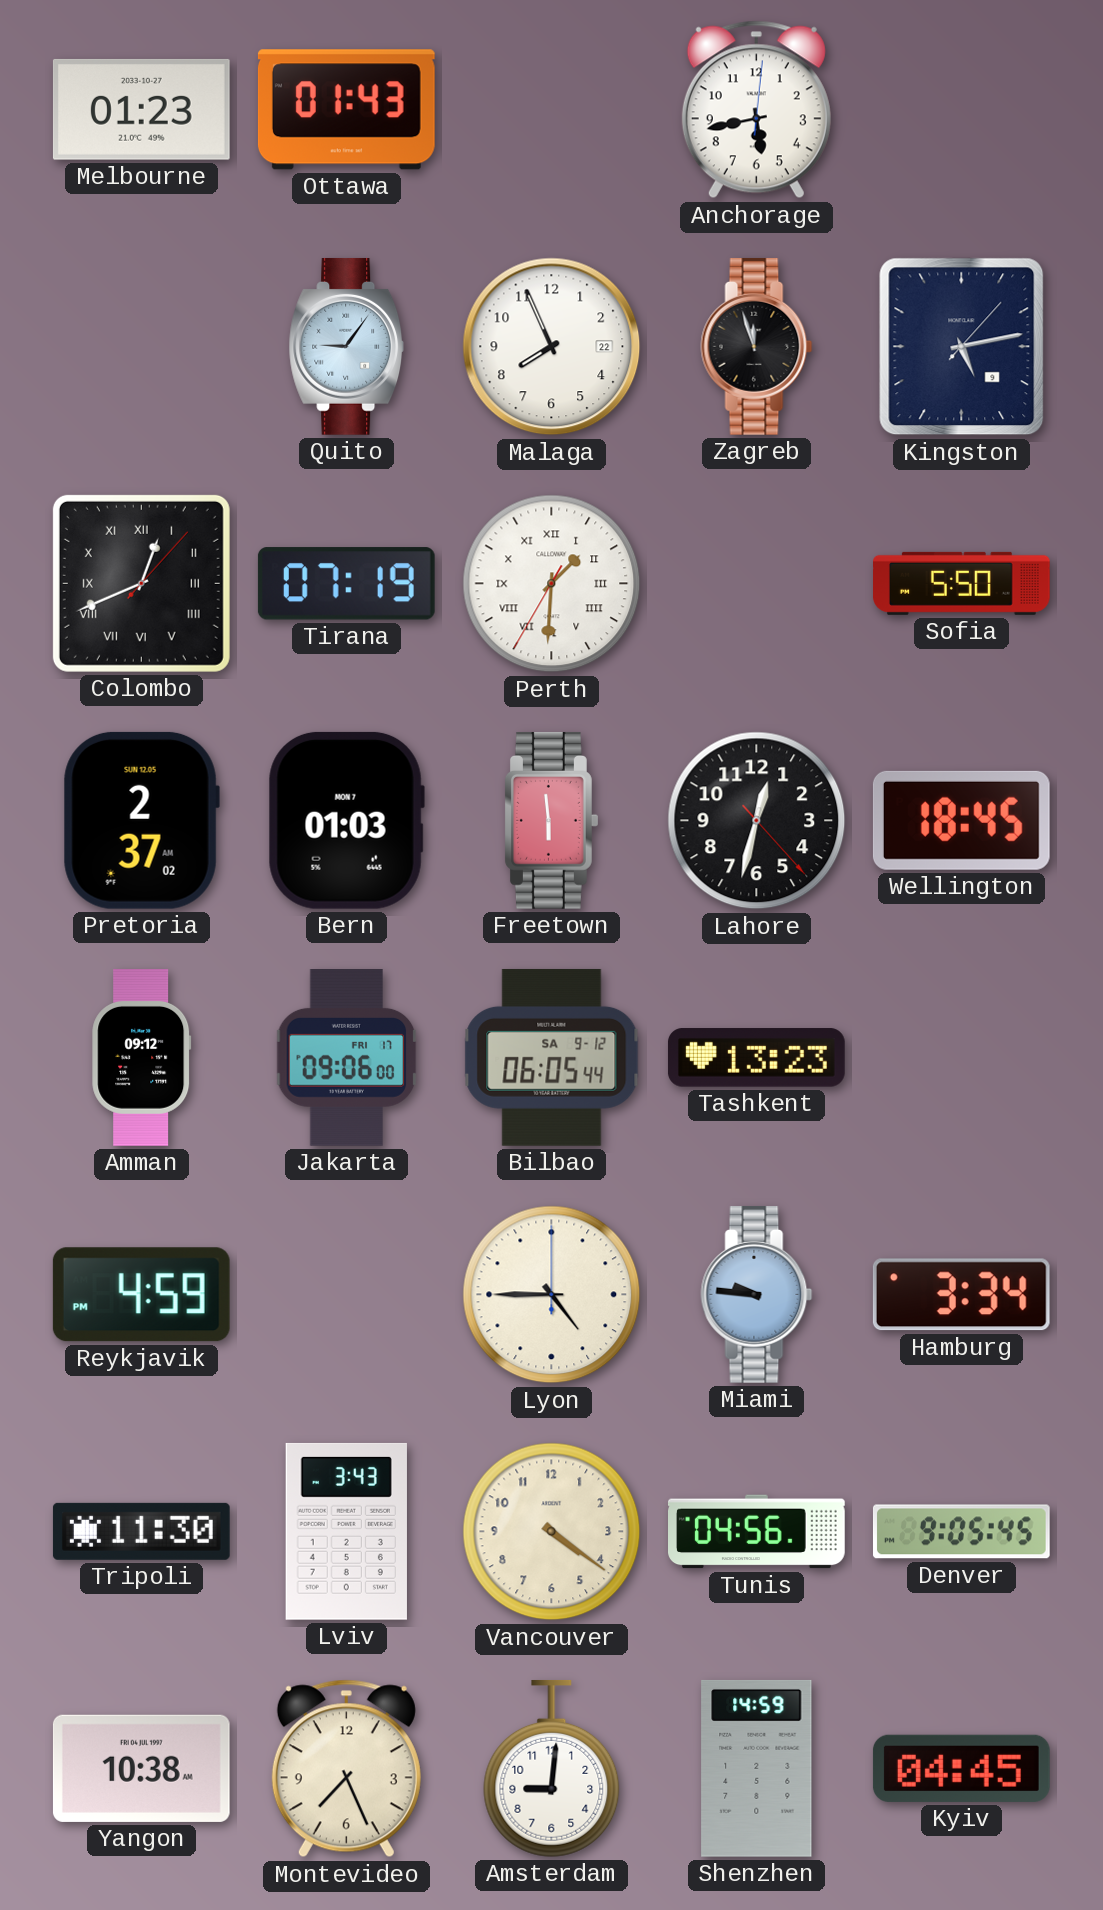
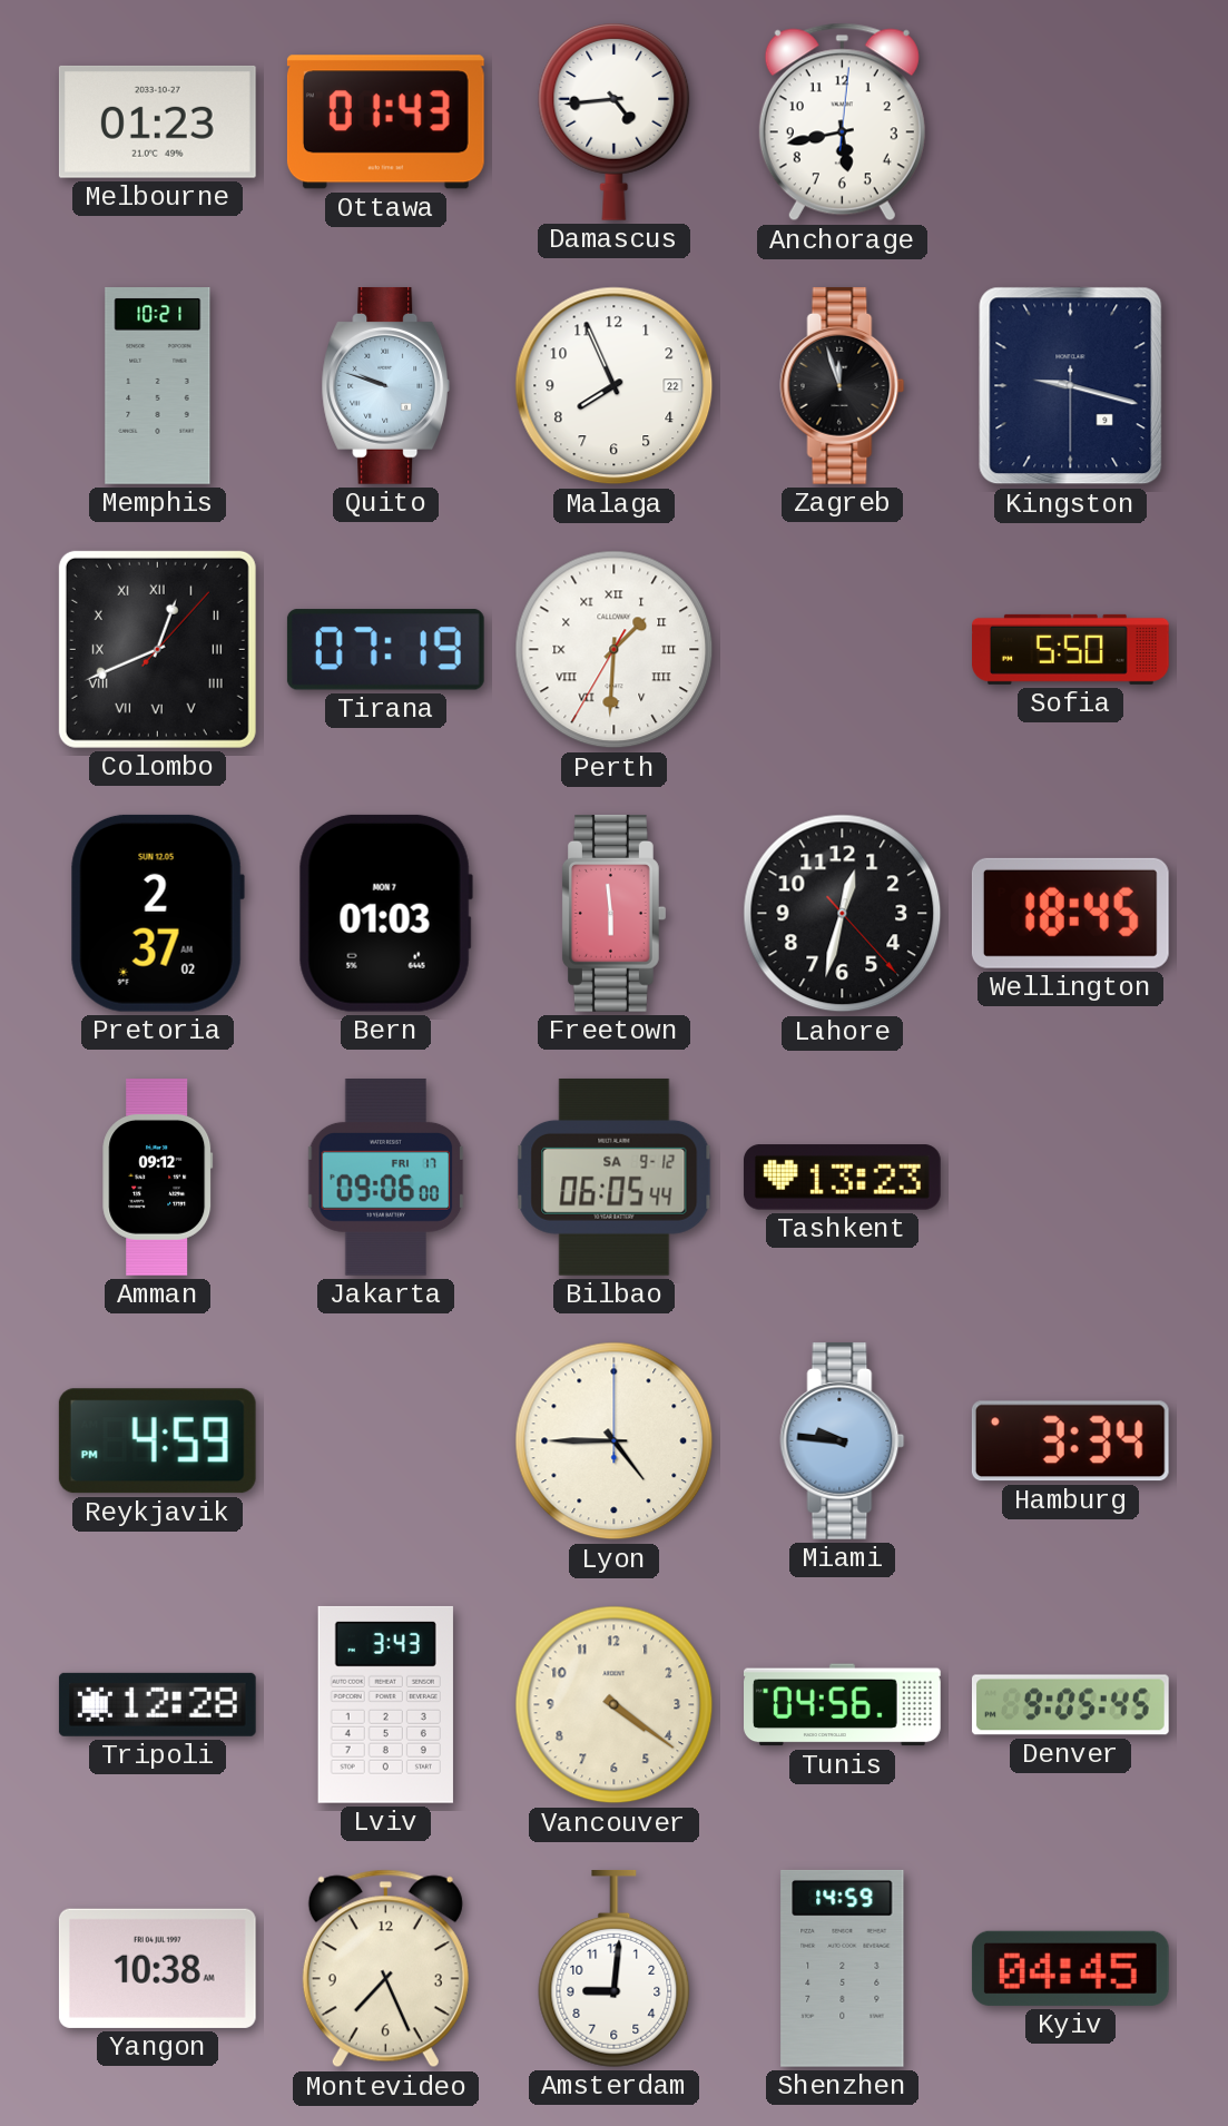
Damascus: none -> 4:44
Memphis: none -> 10:21
Quito: 9:06 -> 9:48
Kingston: 5:13 -> 9:17
Tripoli: 11:30 -> 12:28
